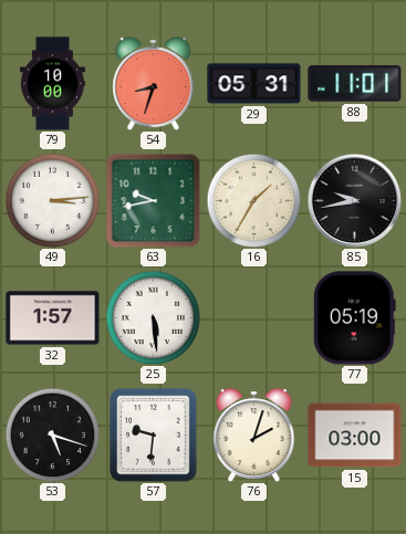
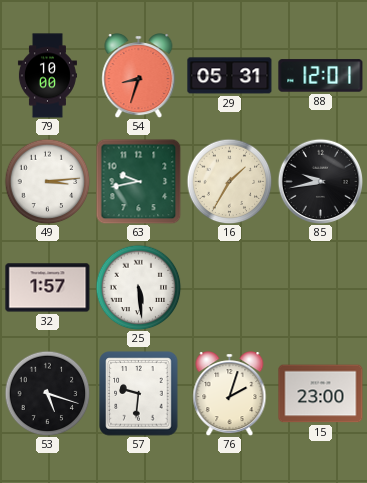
88: 11:01 -> 12:01
77: 05:19 -> none
15: 03:00 -> 23:00
